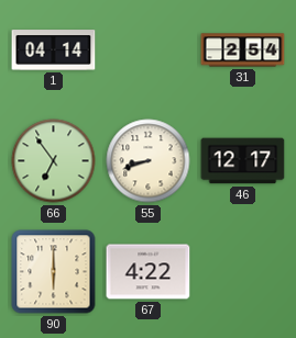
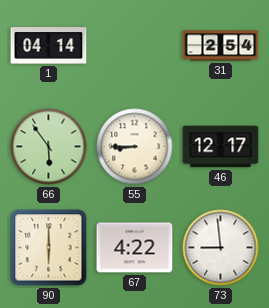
66: 6:54 -> 5:54
55: 8:42 -> 8:45
73: none -> 8:59
